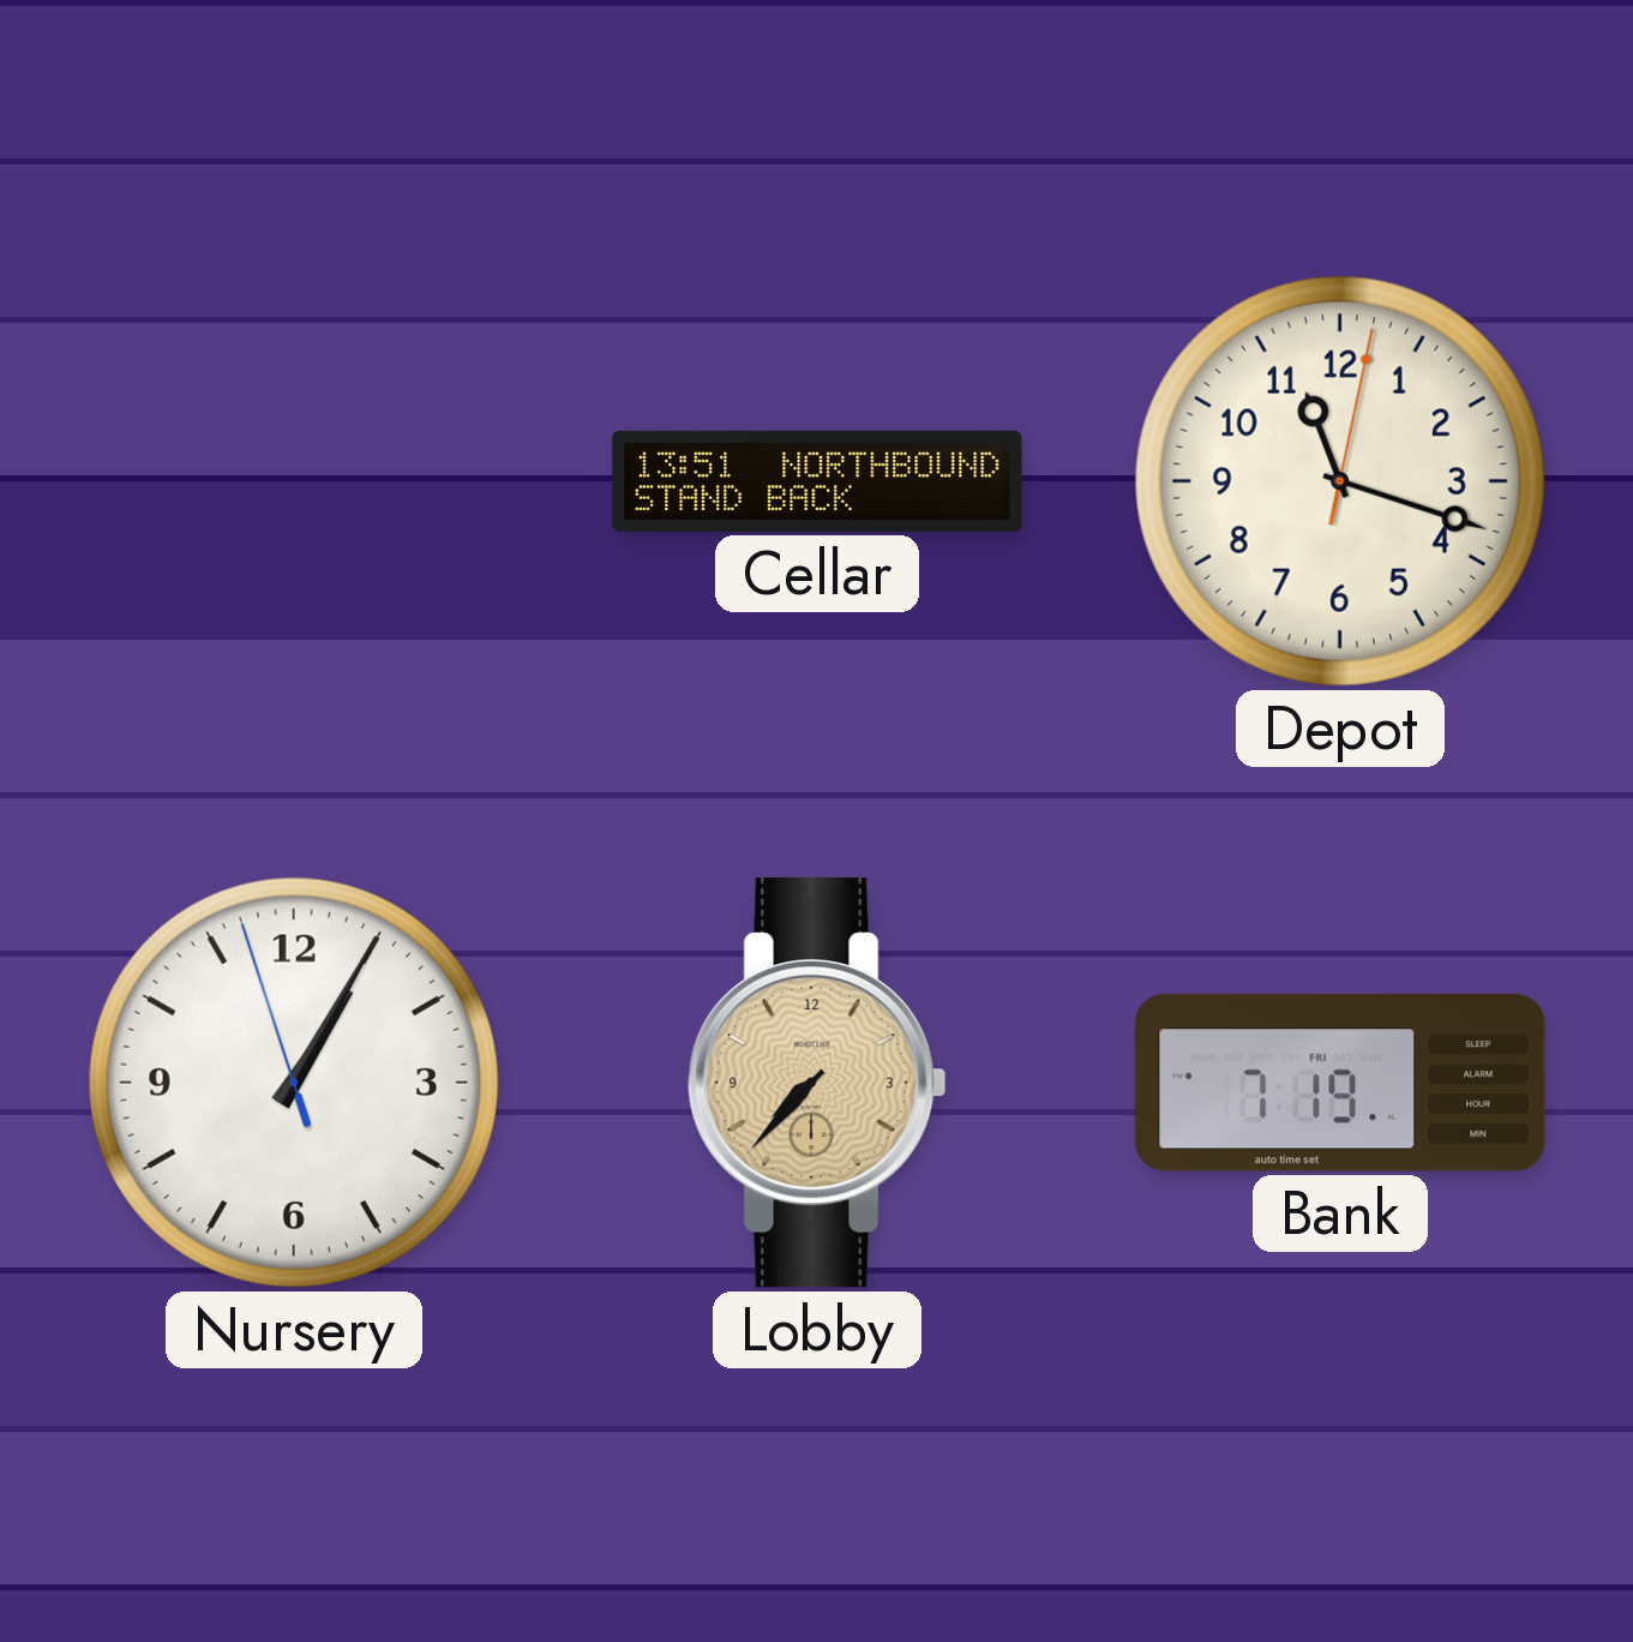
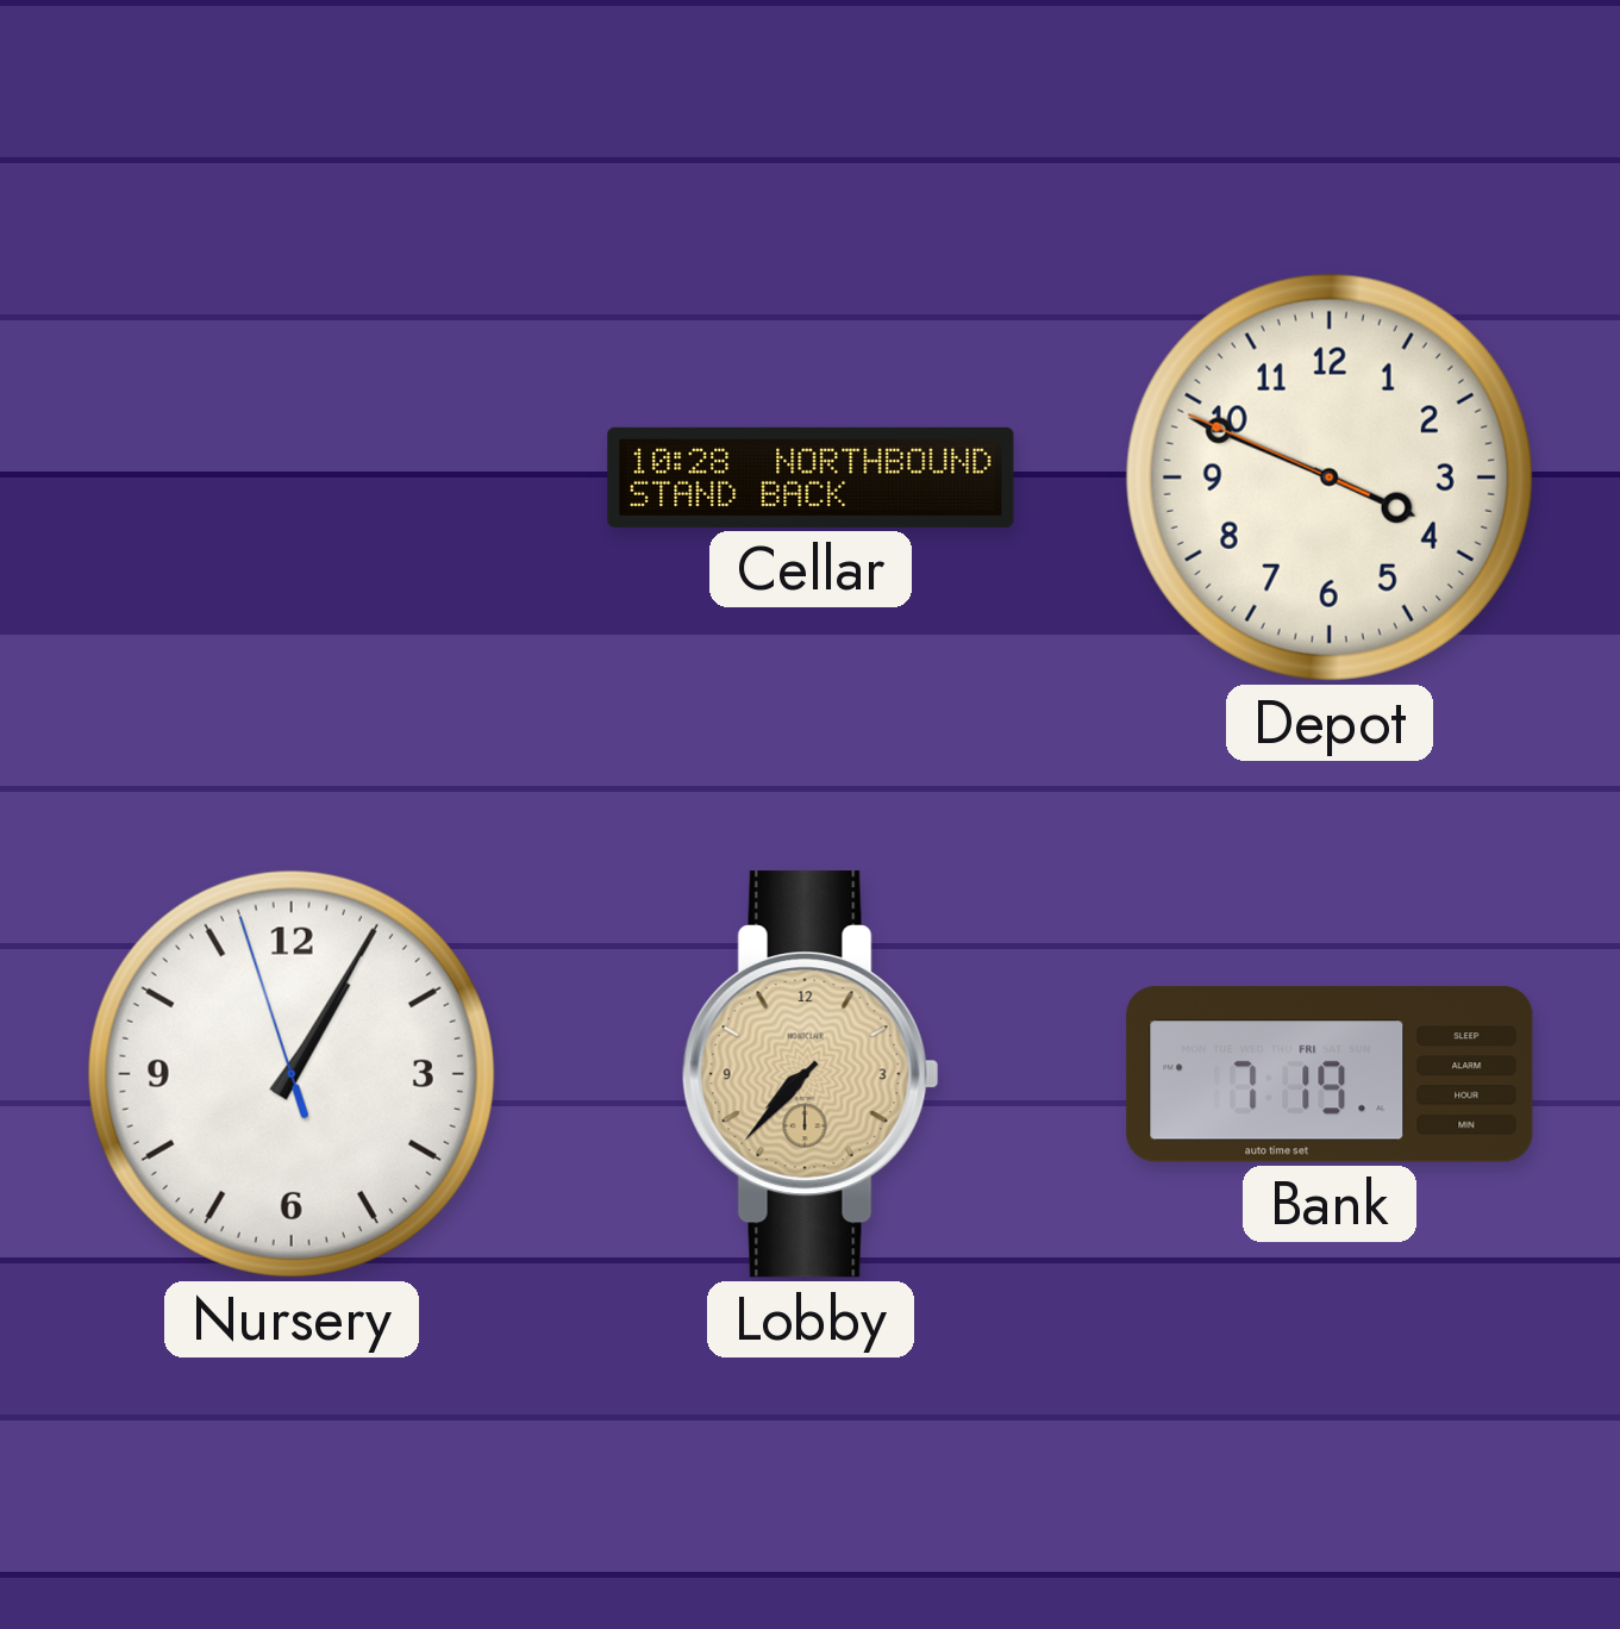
Cellar: 13:51 -> 10:28
Depot: 11:18 -> 3:48
